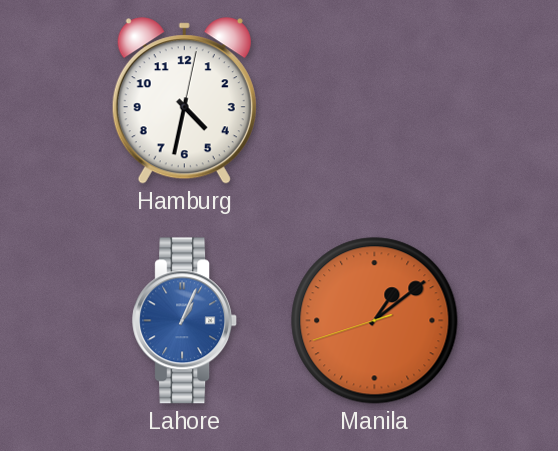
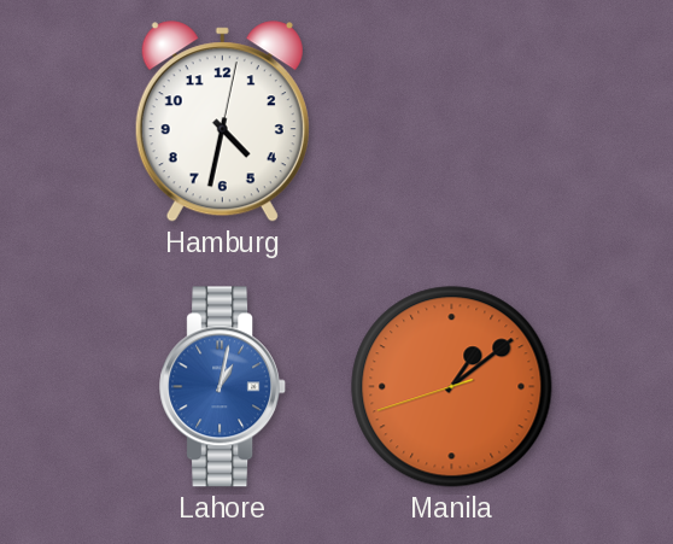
Lahore: 1:04 -> 1:02
